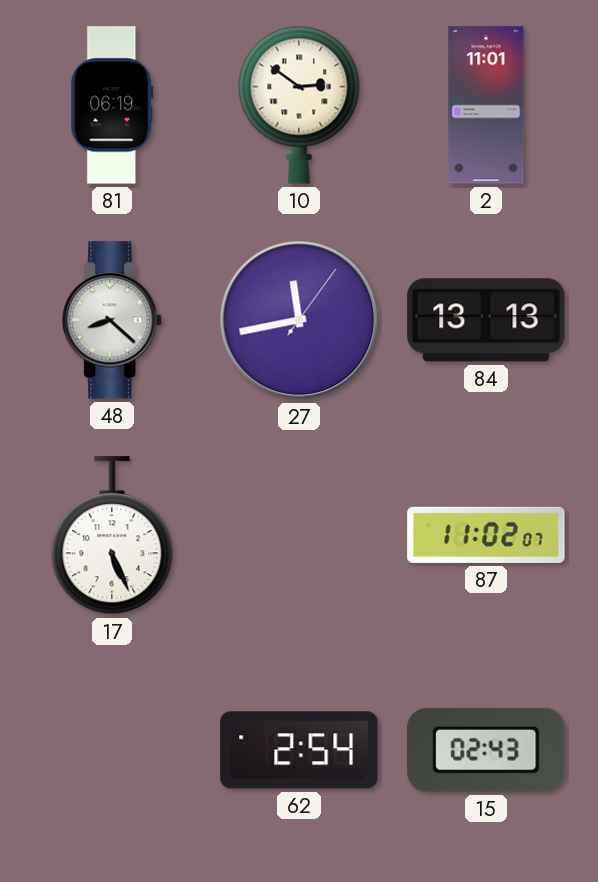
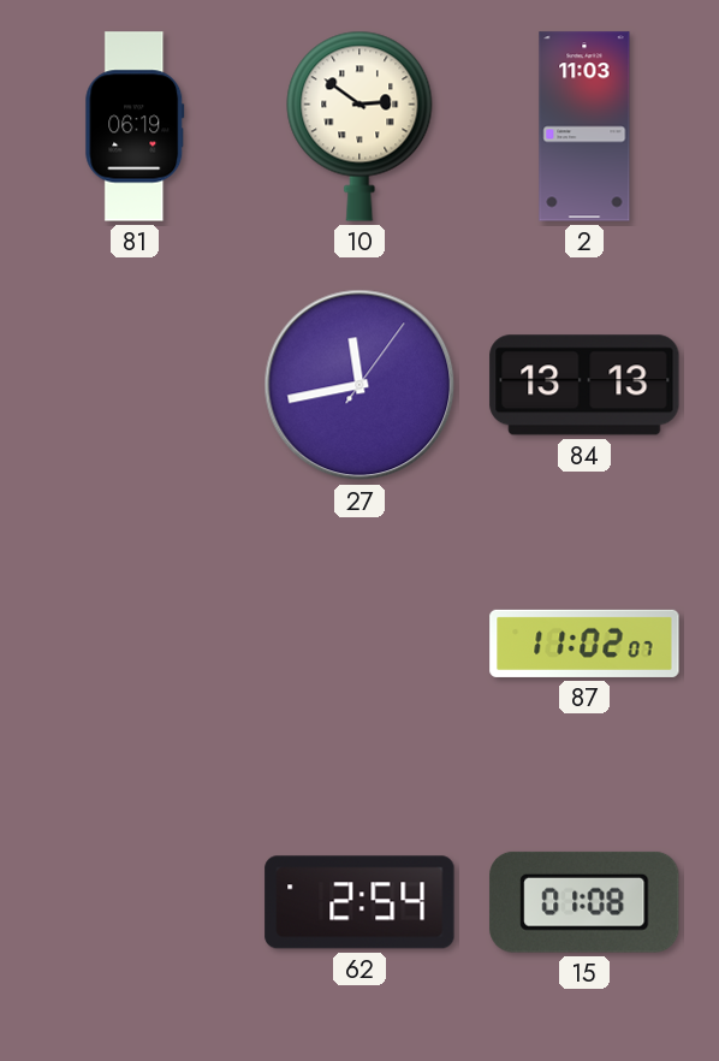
2: 11:01 -> 11:03
48: 8:22 -> none
17: 5:26 -> none
15: 02:43 -> 01:08
